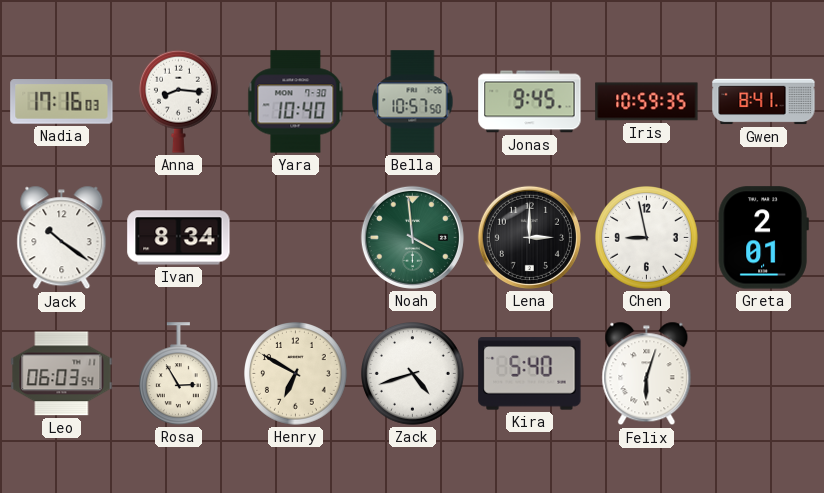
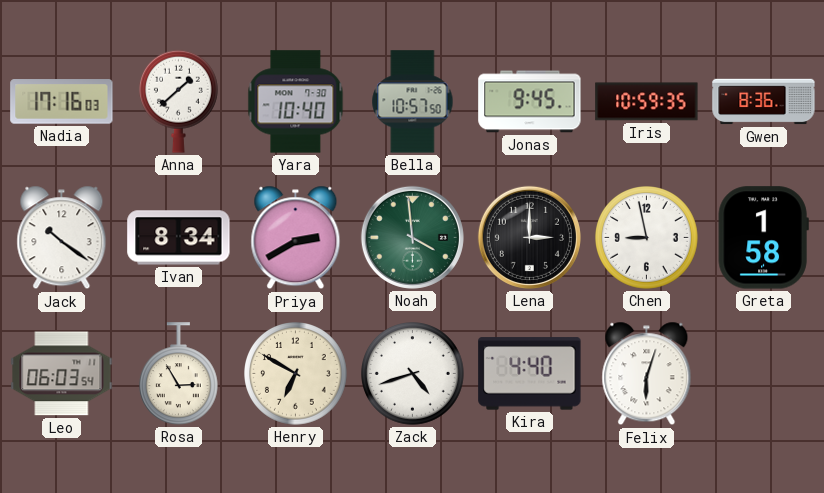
Anna: 8:16 -> 1:38
Gwen: 8:41 -> 8:36
Priya: none -> 2:40
Greta: 2:01 -> 1:58
Kira: 5:40 -> 4:40
